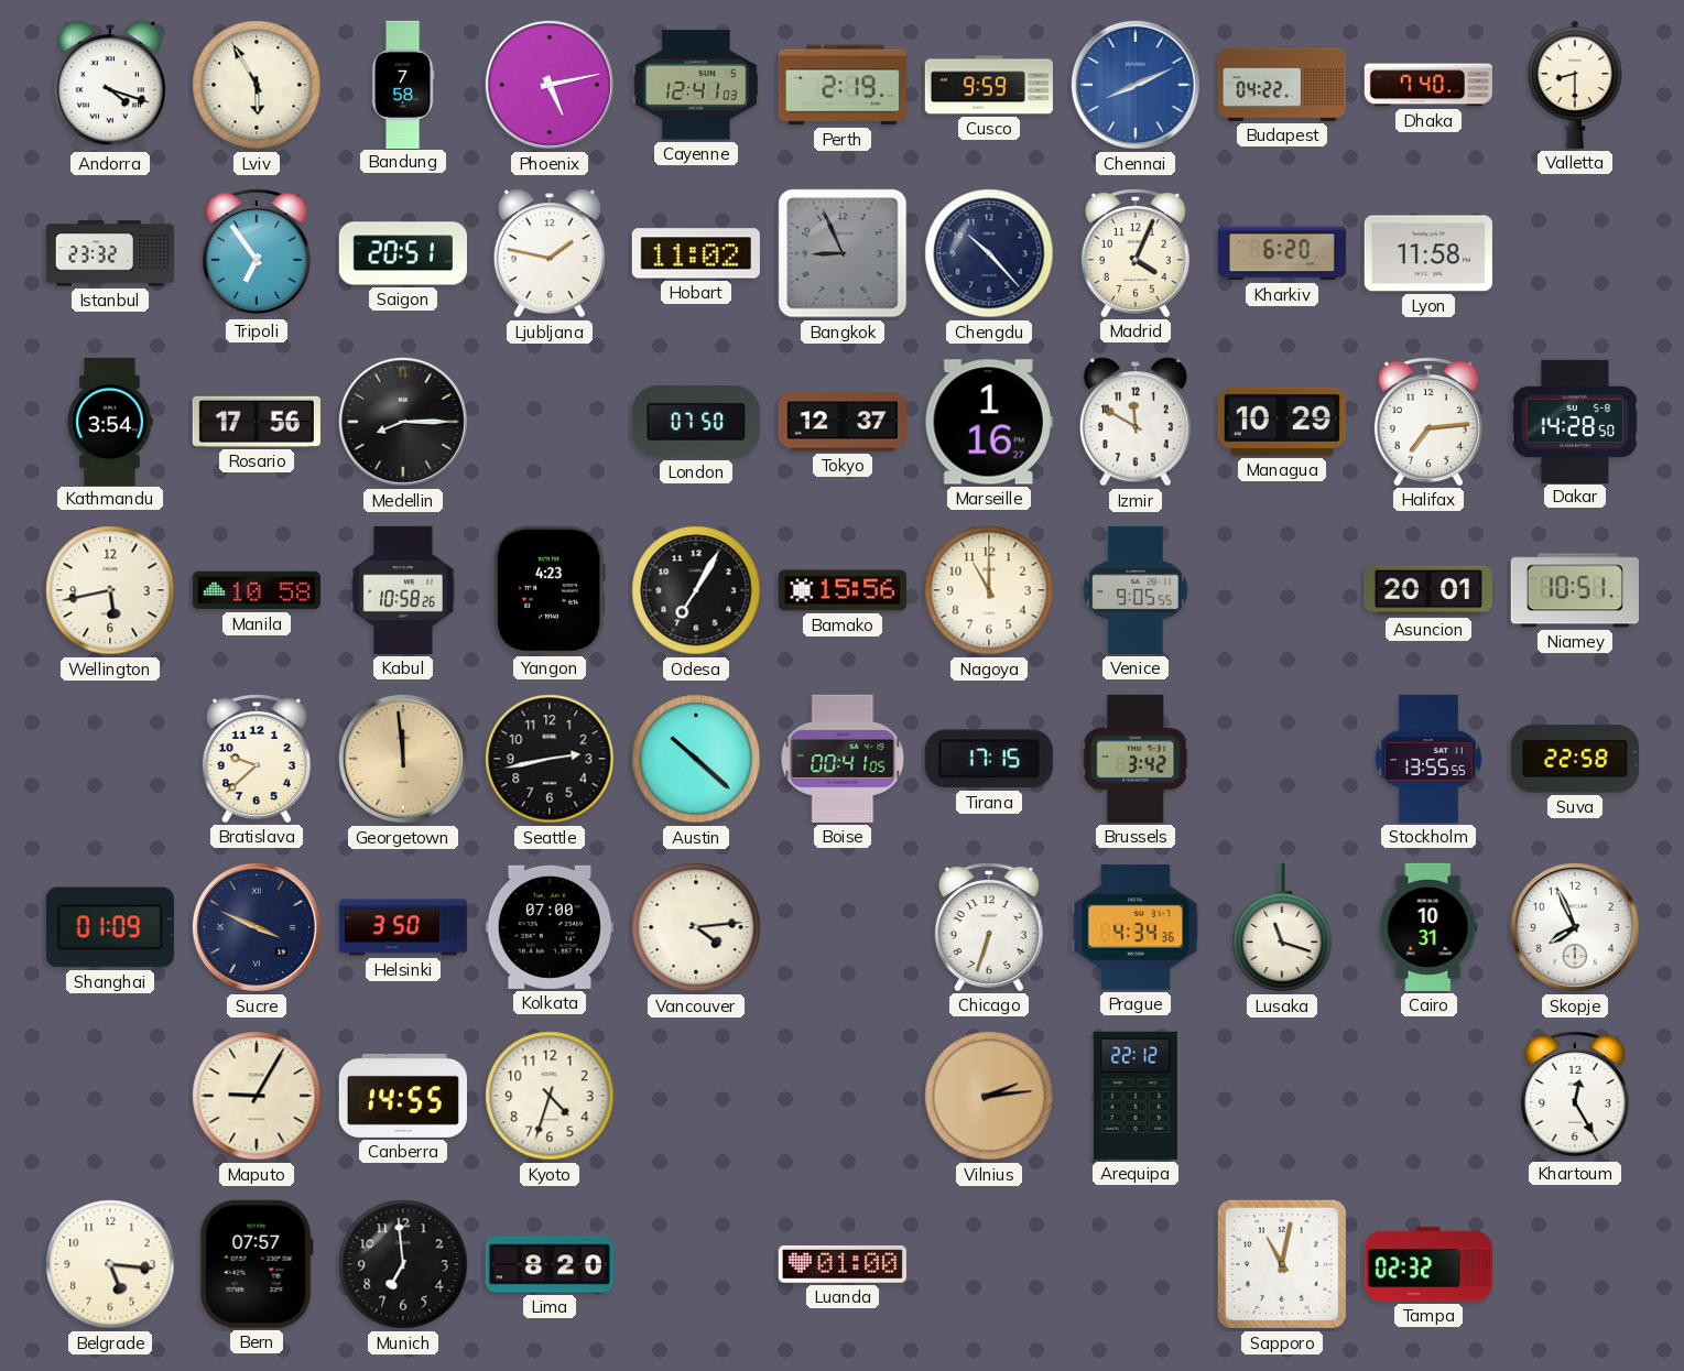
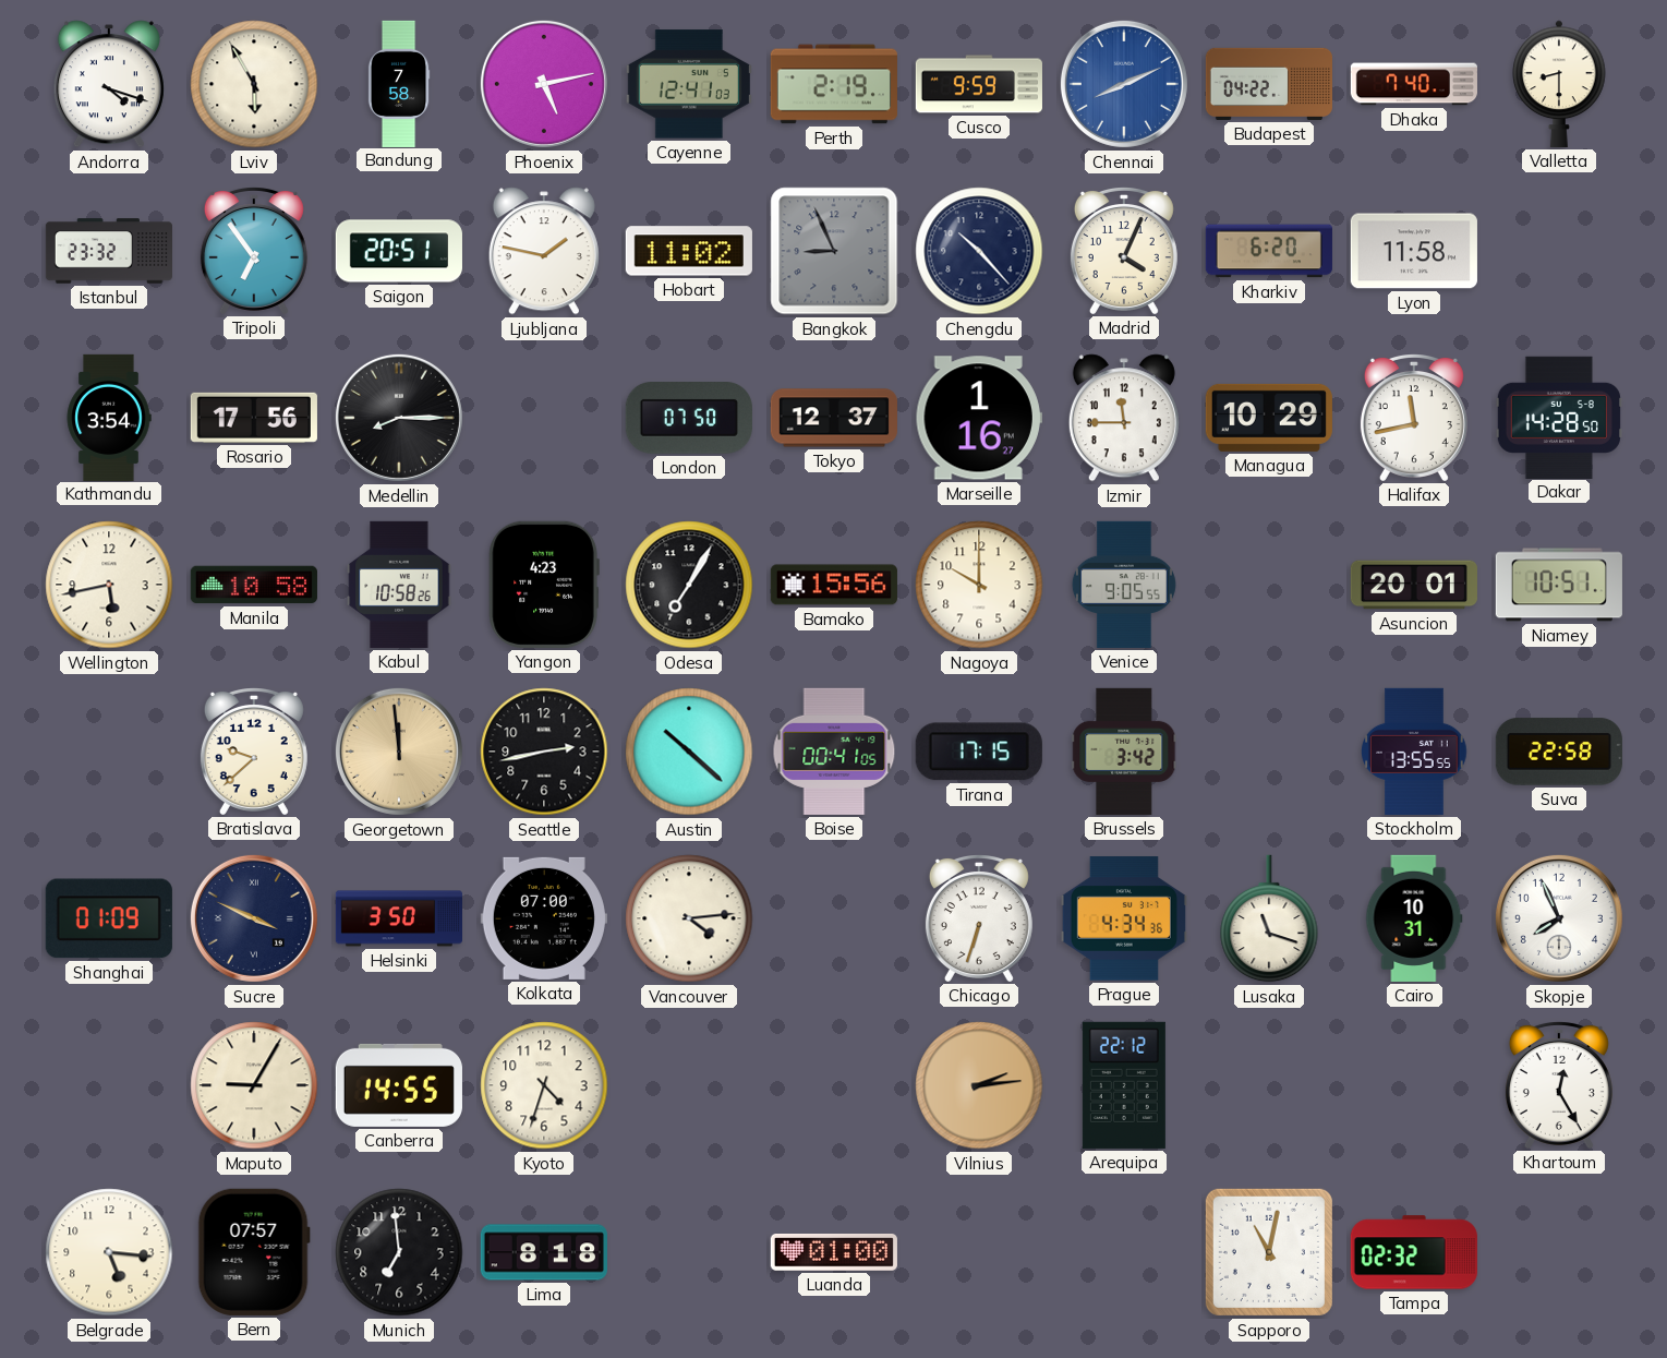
Izmir: 11:50 -> 11:45
Halifax: 7:14 -> 11:43
Nagoya: 11:00 -> 10:00
Lima: 8:20 -> 8:18
